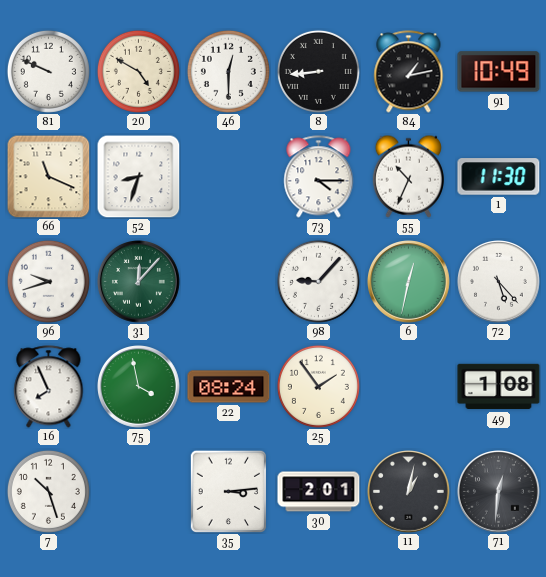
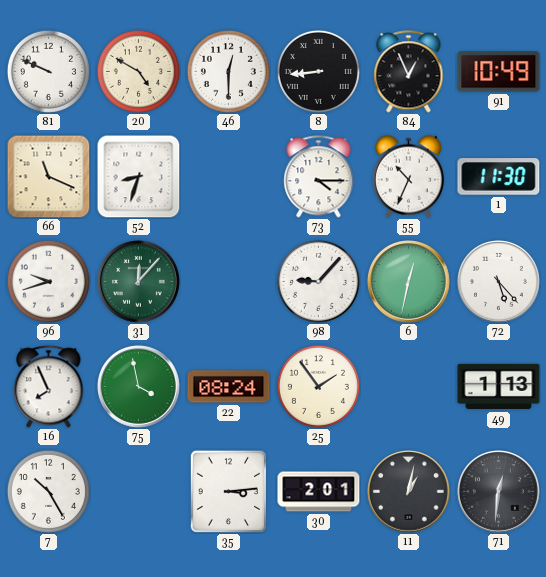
84: 1:13 -> 12:56
49: 1:08 -> 1:13
7: 10:27 -> 10:25
